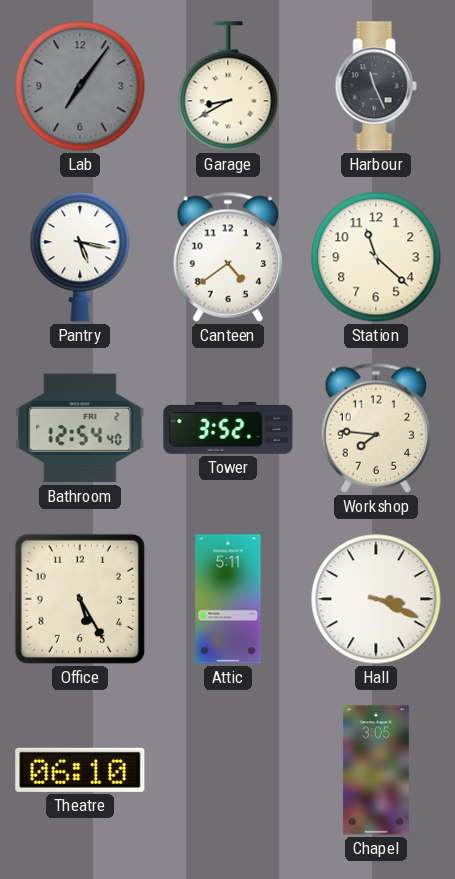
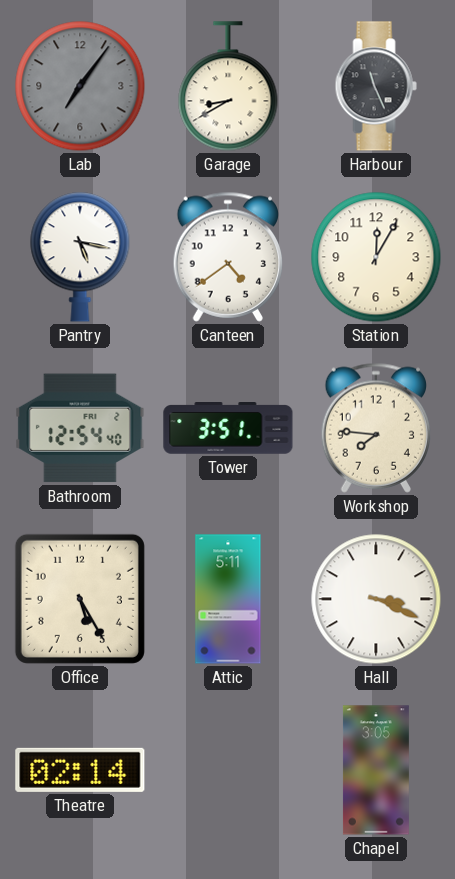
Station: 11:22 -> 12:05
Tower: 3:52 -> 3:51
Theatre: 06:10 -> 02:14
